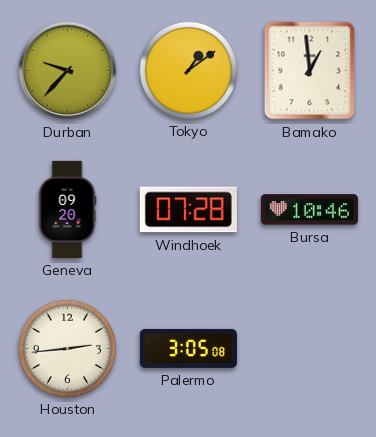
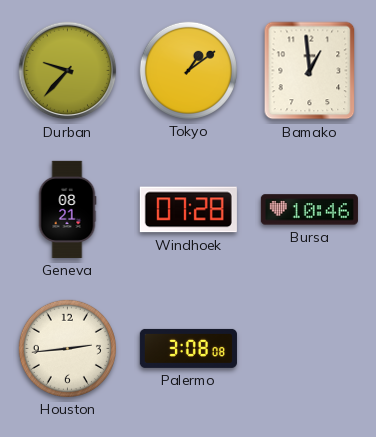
Geneva: 09:20 -> 08:21
Palermo: 3:05 -> 3:08
